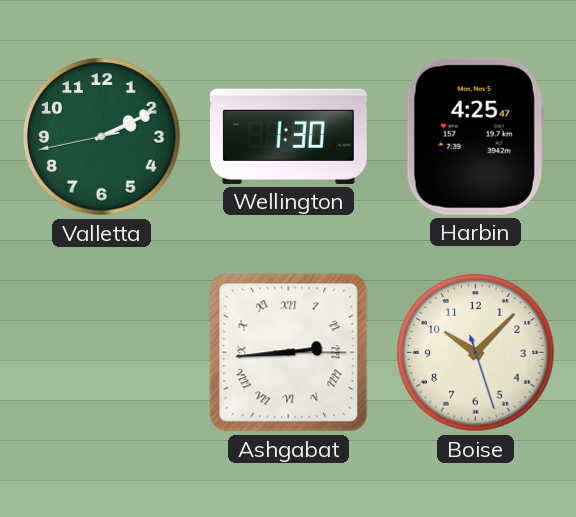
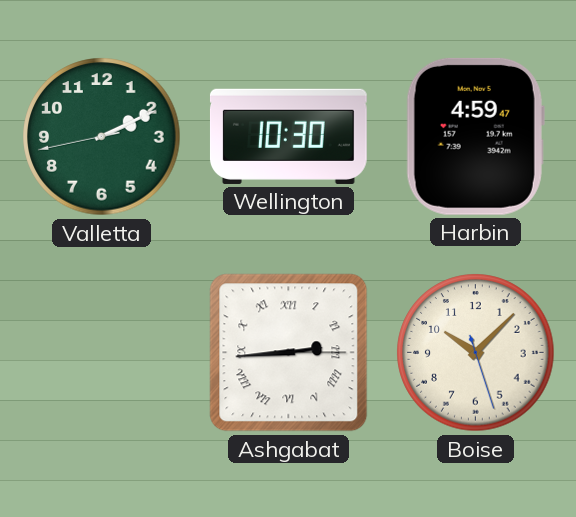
Wellington: 1:30 -> 10:30
Harbin: 4:25 -> 4:59
